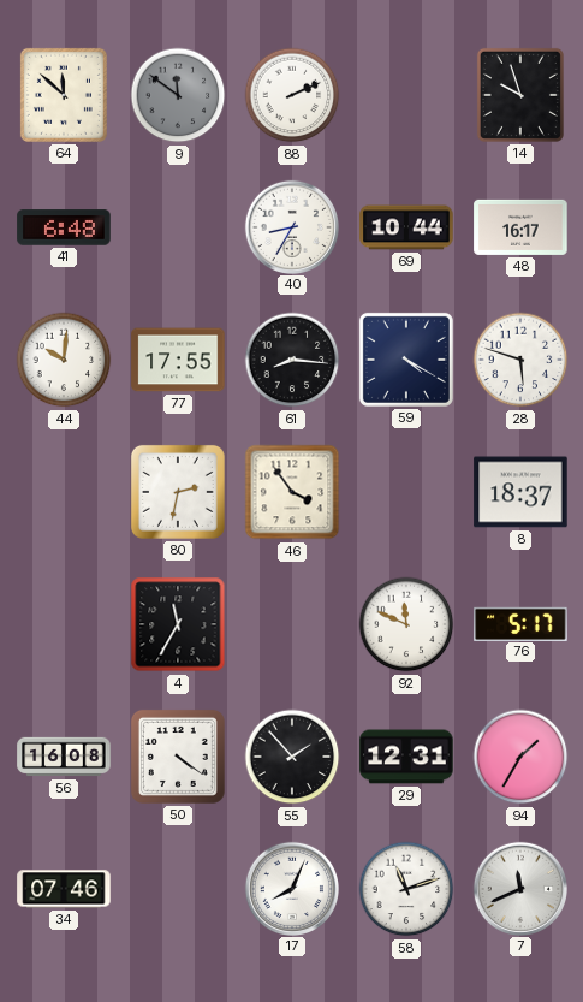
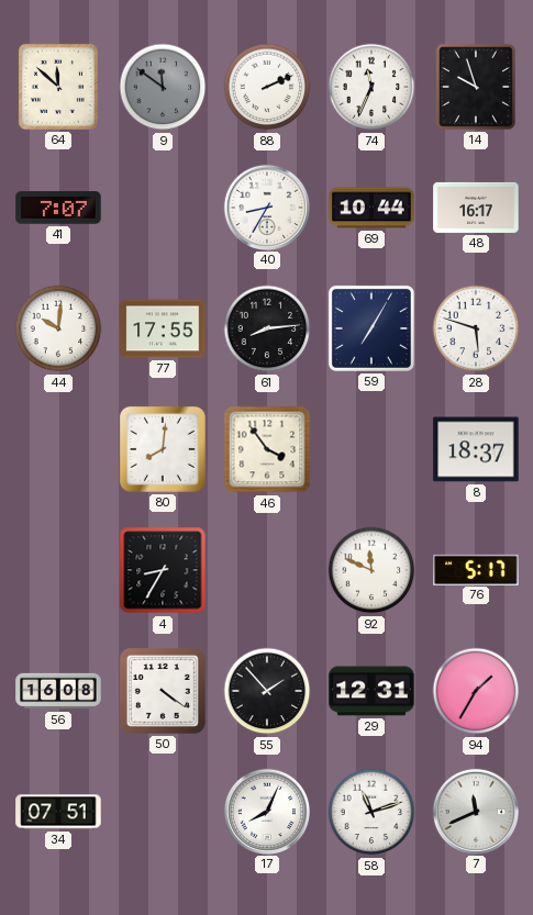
74: none -> 11:34
41: 6:48 -> 7:07
61: 8:16 -> 8:14
59: 4:20 -> 7:05
80: 2:32 -> 8:01
4: 11:35 -> 8:35
34: 07:46 -> 07:51
